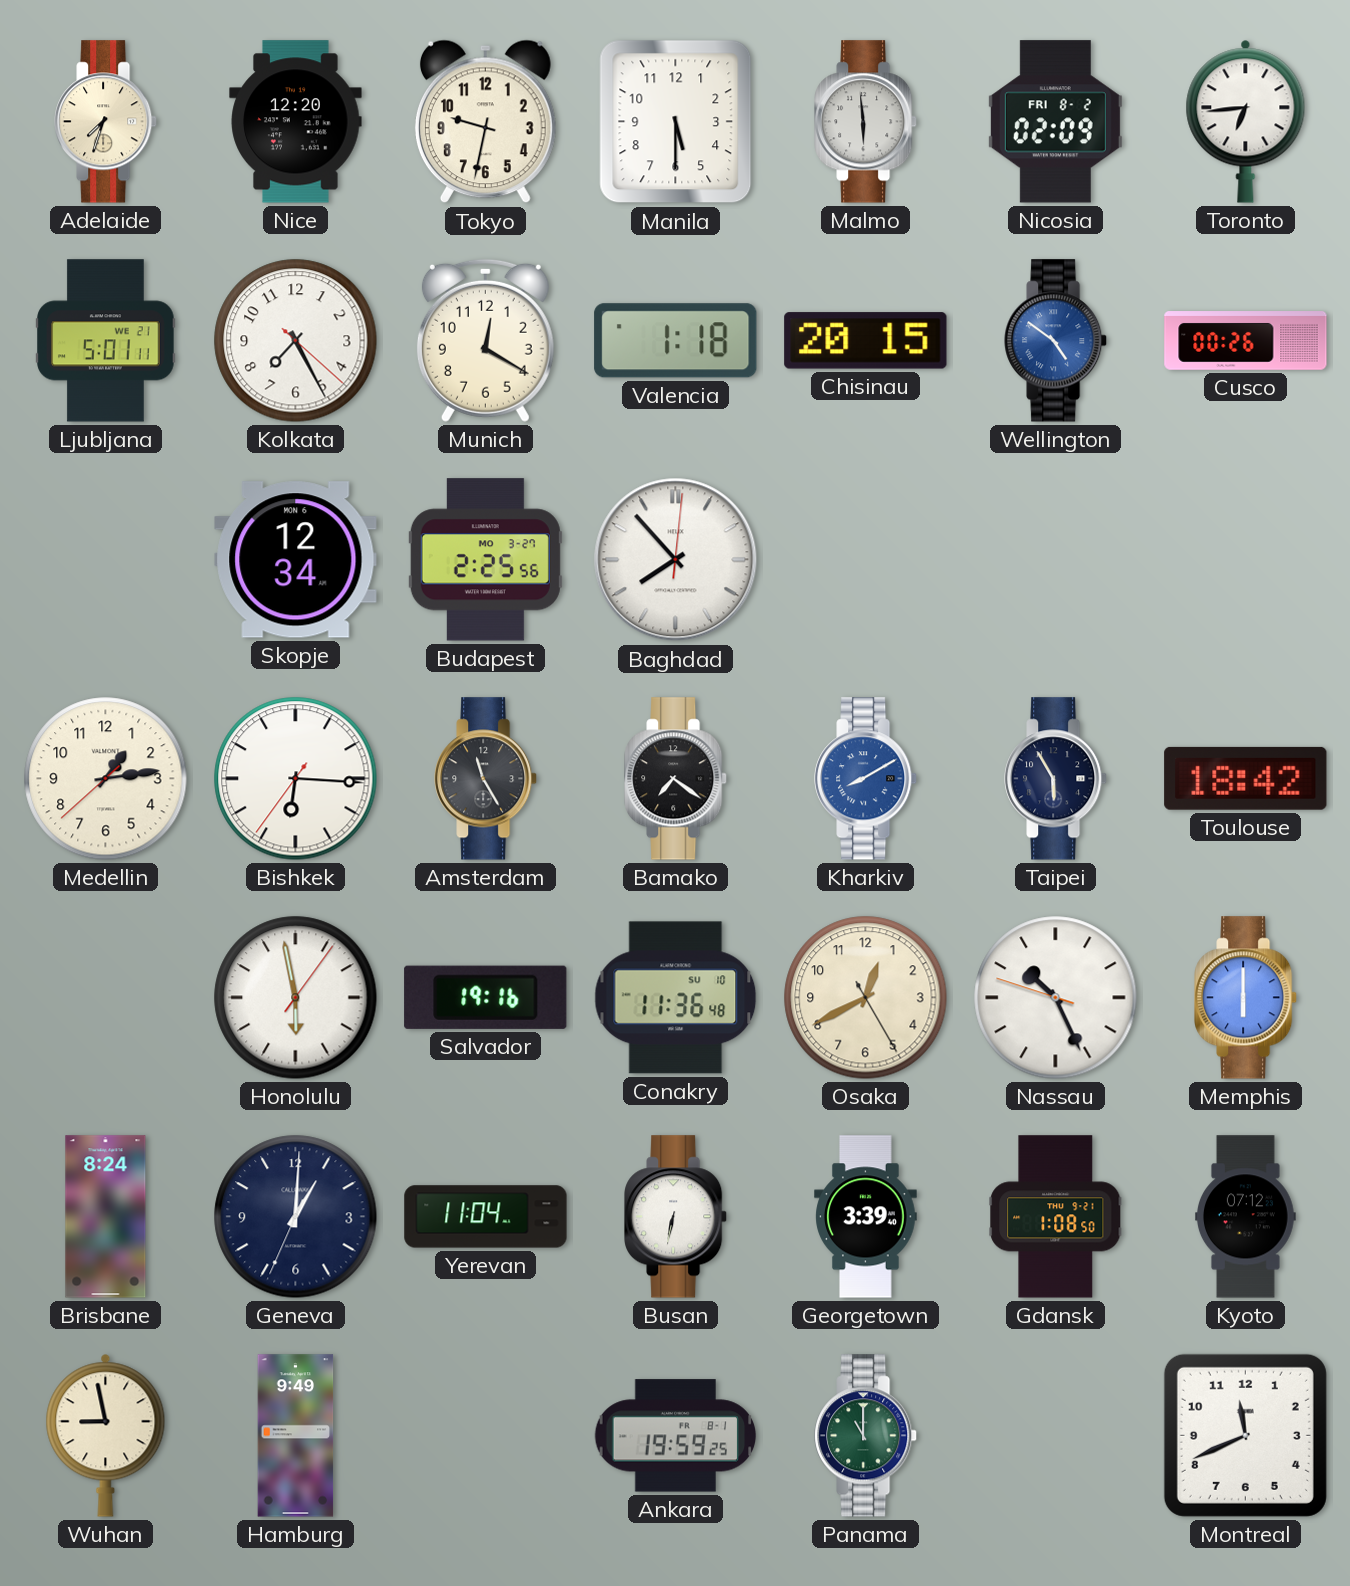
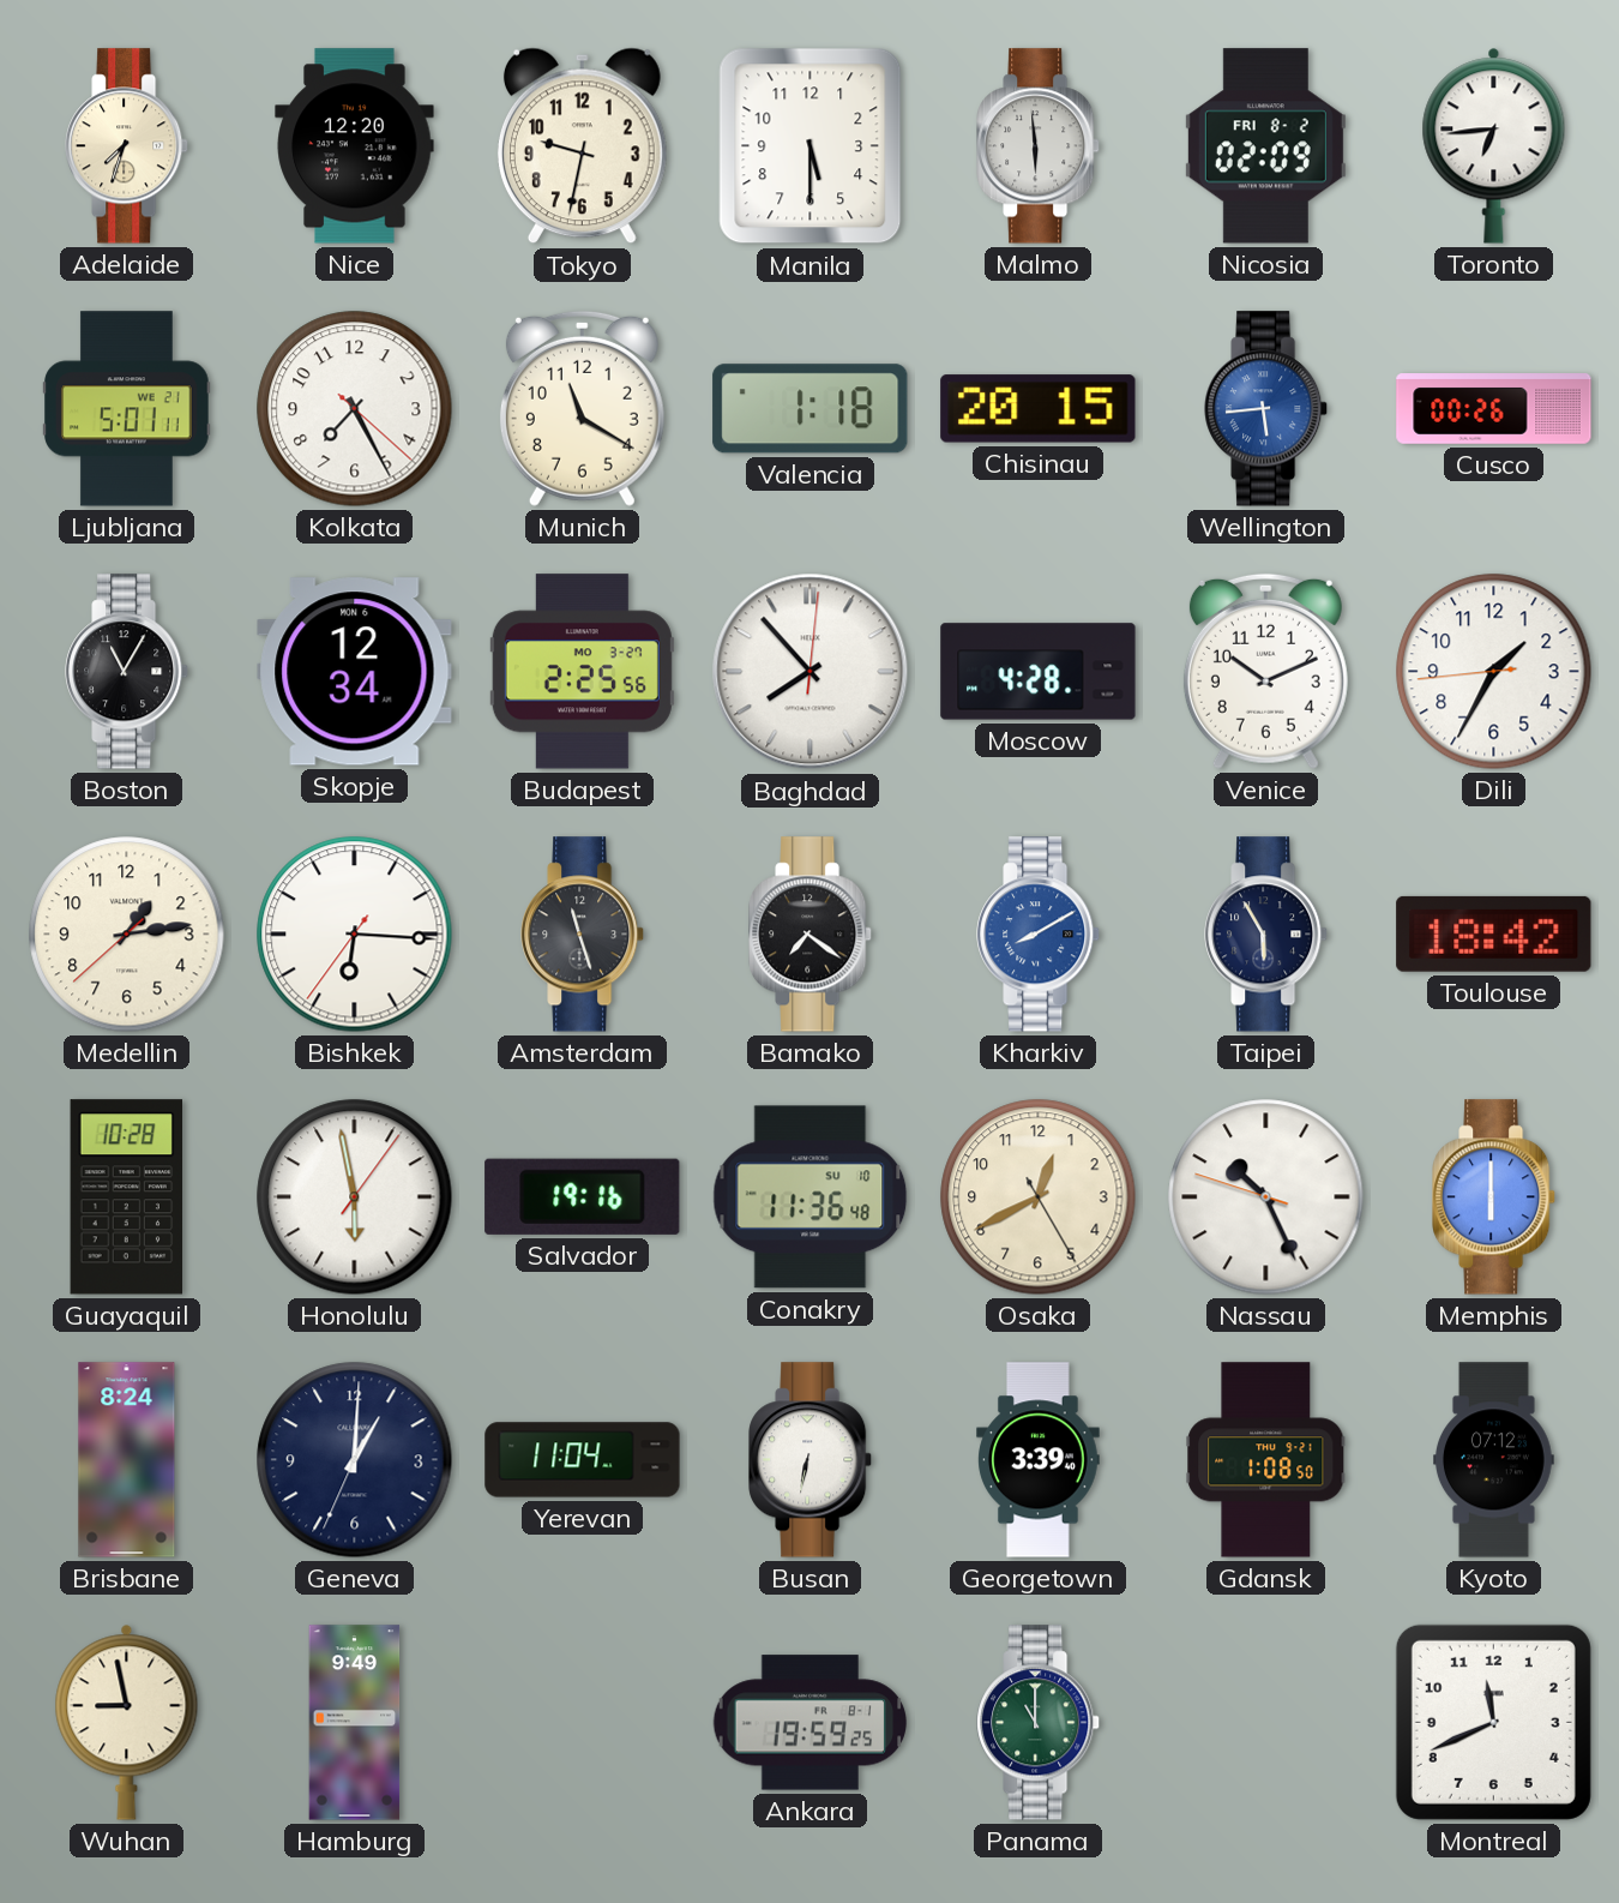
Munich: 12:20 -> 11:20
Wellington: 4:51 -> 5:44
Boston: none -> 11:05
Moscow: none -> 4:28
Venice: none -> 10:11
Dili: none -> 1:34
Amsterdam: 11:25 -> 11:27
Guayaquil: none -> 10:28
